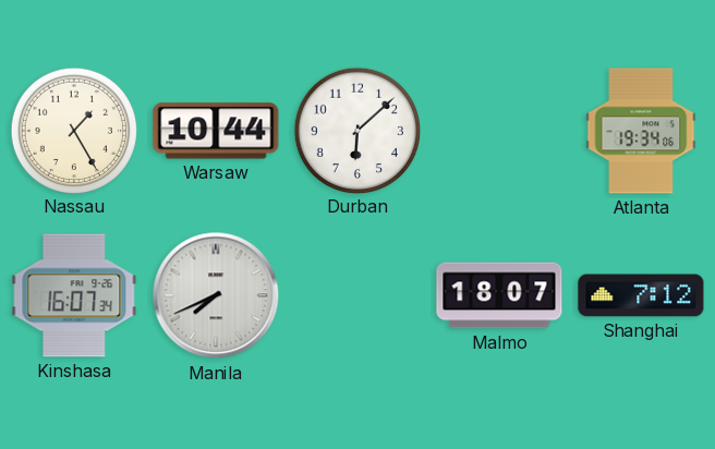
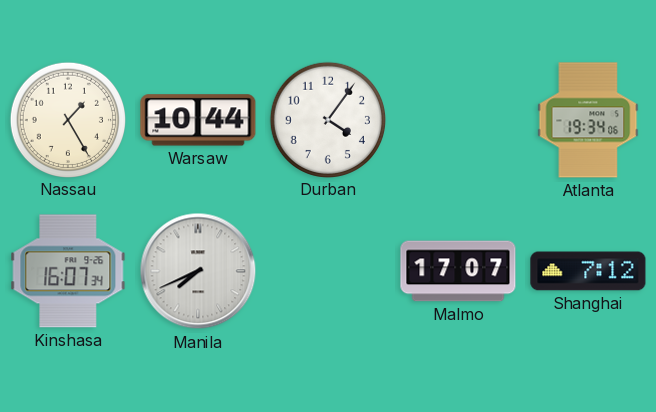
Durban: 6:08 -> 4:06
Malmo: 18:07 -> 17:07
